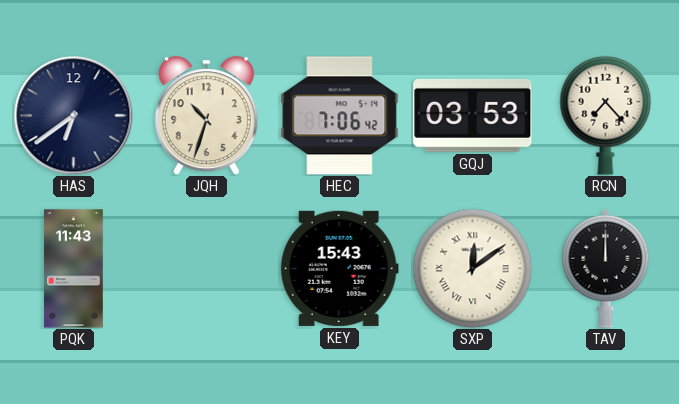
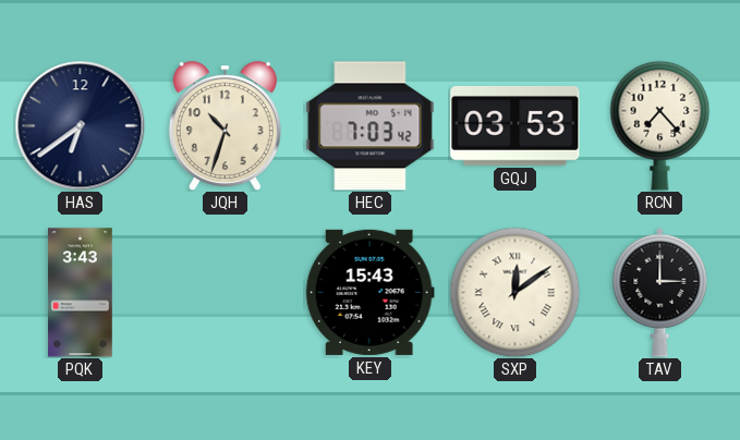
HEC: 7:06 -> 7:03
PQK: 11:43 -> 3:43
TAV: 12:00 -> 3:00
